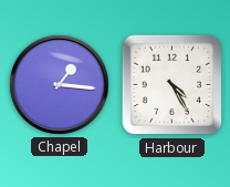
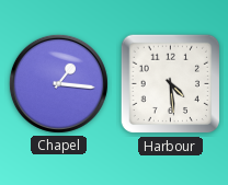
Harbour: 4:25 -> 4:29
